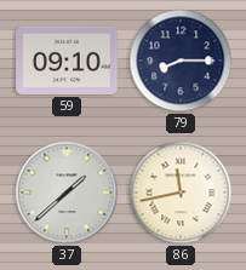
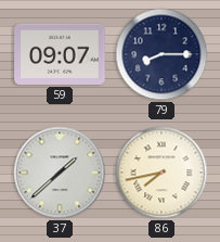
59: 09:10 -> 09:07
86: 11:43 -> 7:43
